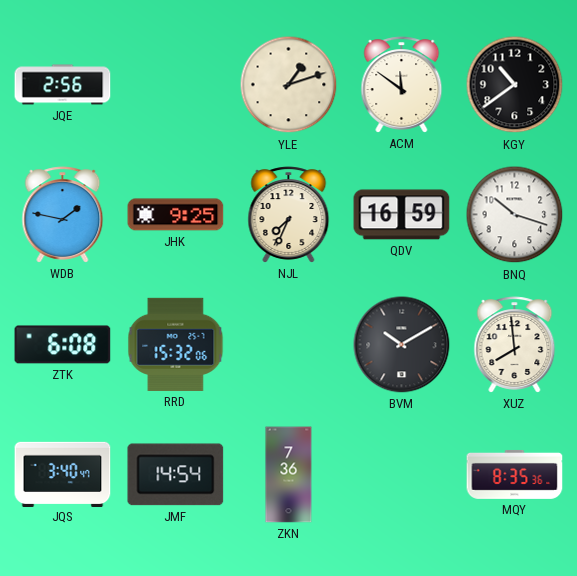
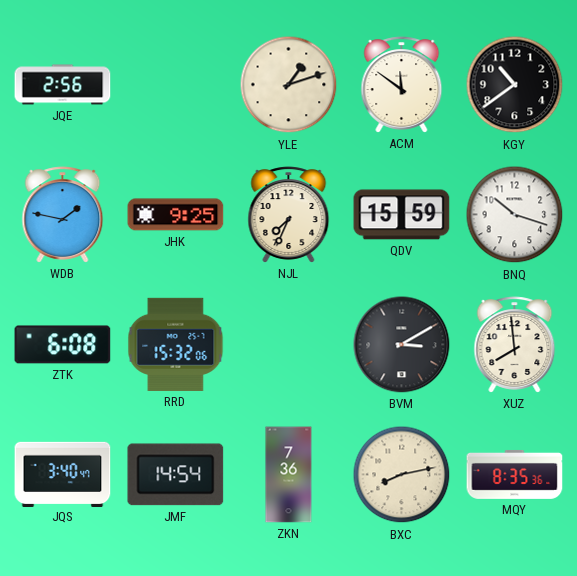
QDV: 16:59 -> 15:59
BVM: 10:10 -> 3:10
BXC: none -> 8:13
